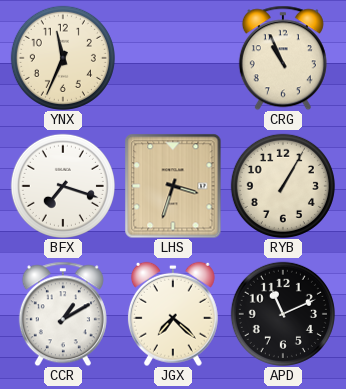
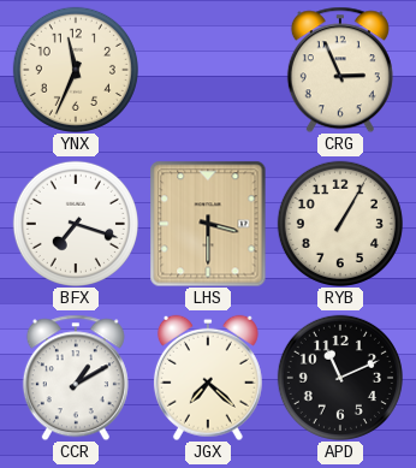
CRG: 10:56 -> 2:56
LHS: 3:33 -> 3:30
